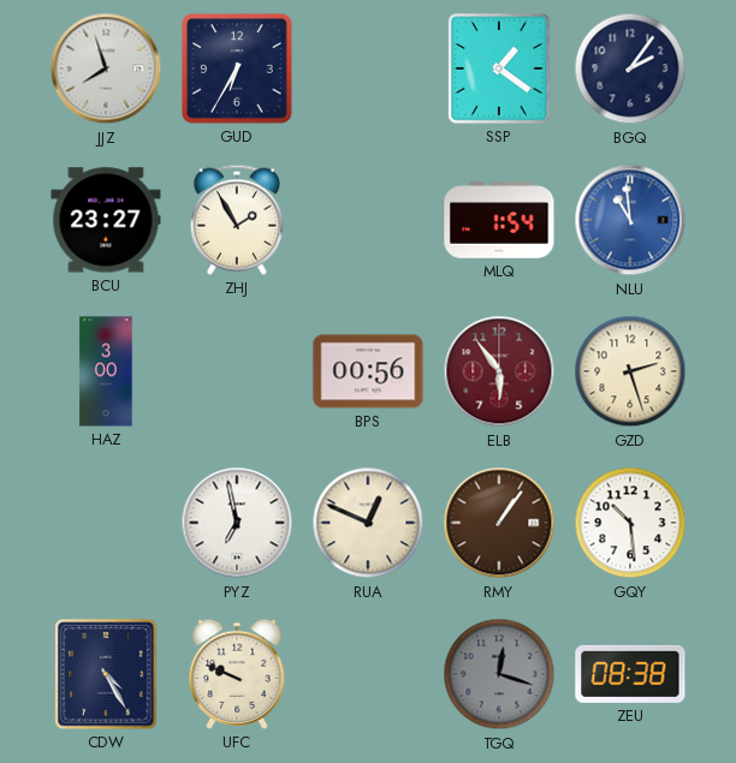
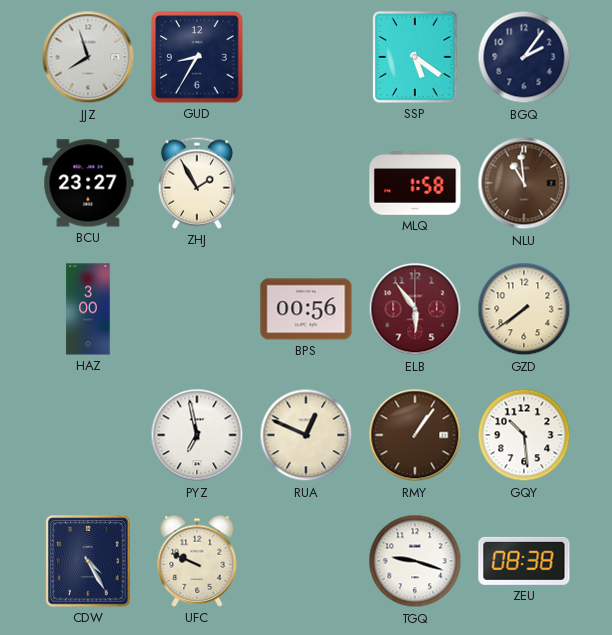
GUD: 6:35 -> 8:35
SSP: 1:21 -> 5:21
MLQ: 1:54 -> 1:58
NLU dial: blue -> brown
GZD: 2:27 -> 7:39
TGQ: 12:18 -> 9:18
TGQ dial: grey -> white
